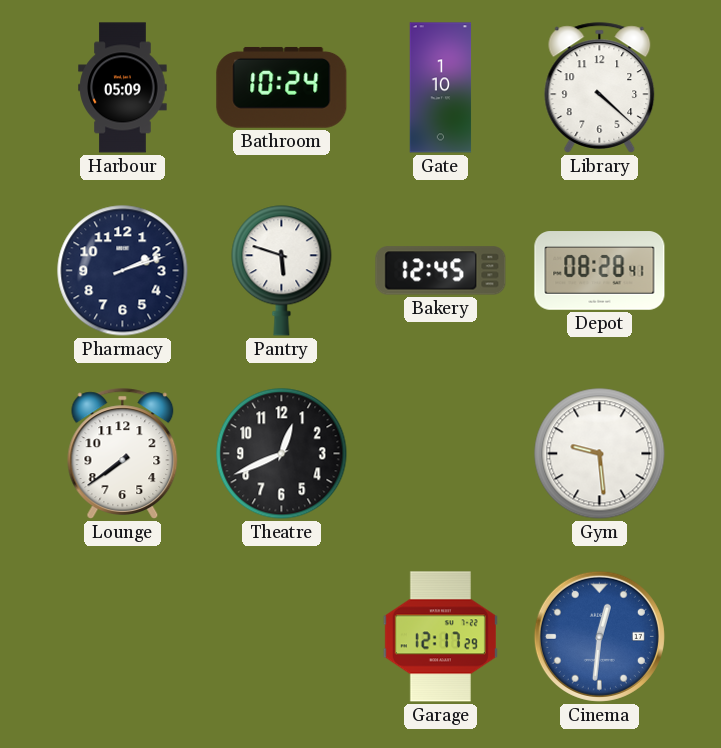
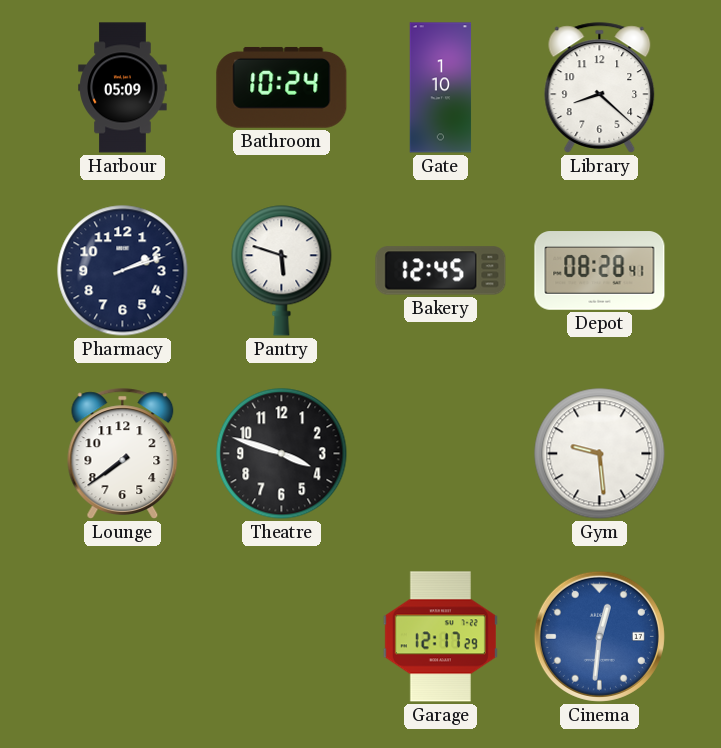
Library: 4:22 -> 8:22
Theatre: 12:41 -> 3:48
